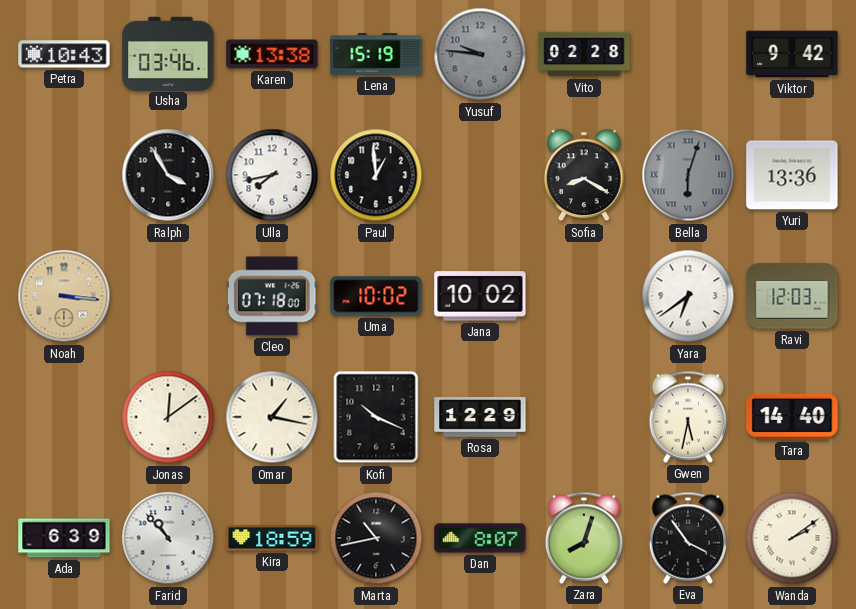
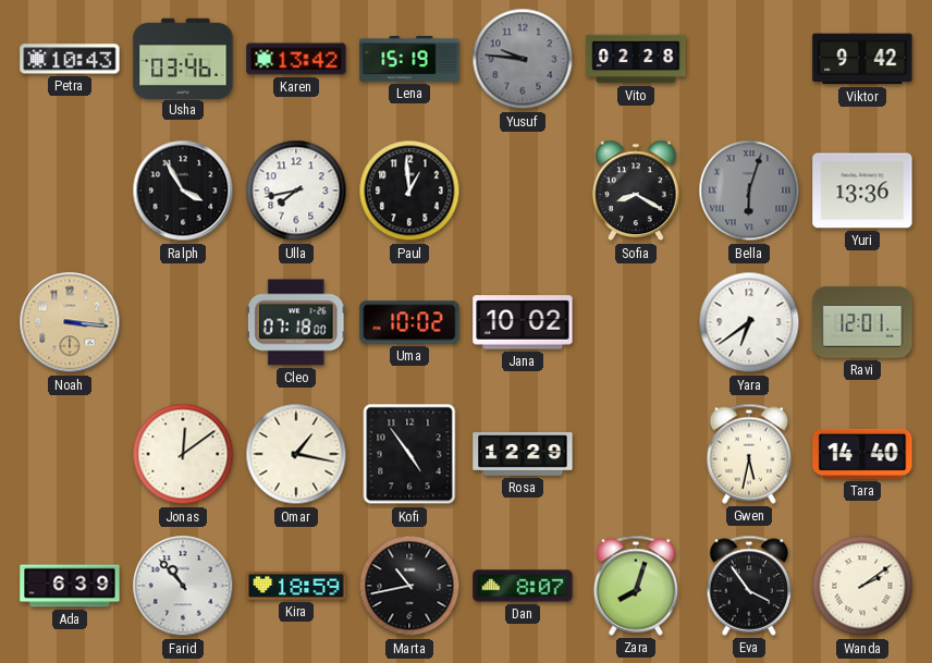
Karen: 13:38 -> 13:42
Ravi: 12:03 -> 12:01
Kofi: 10:19 -> 4:54
